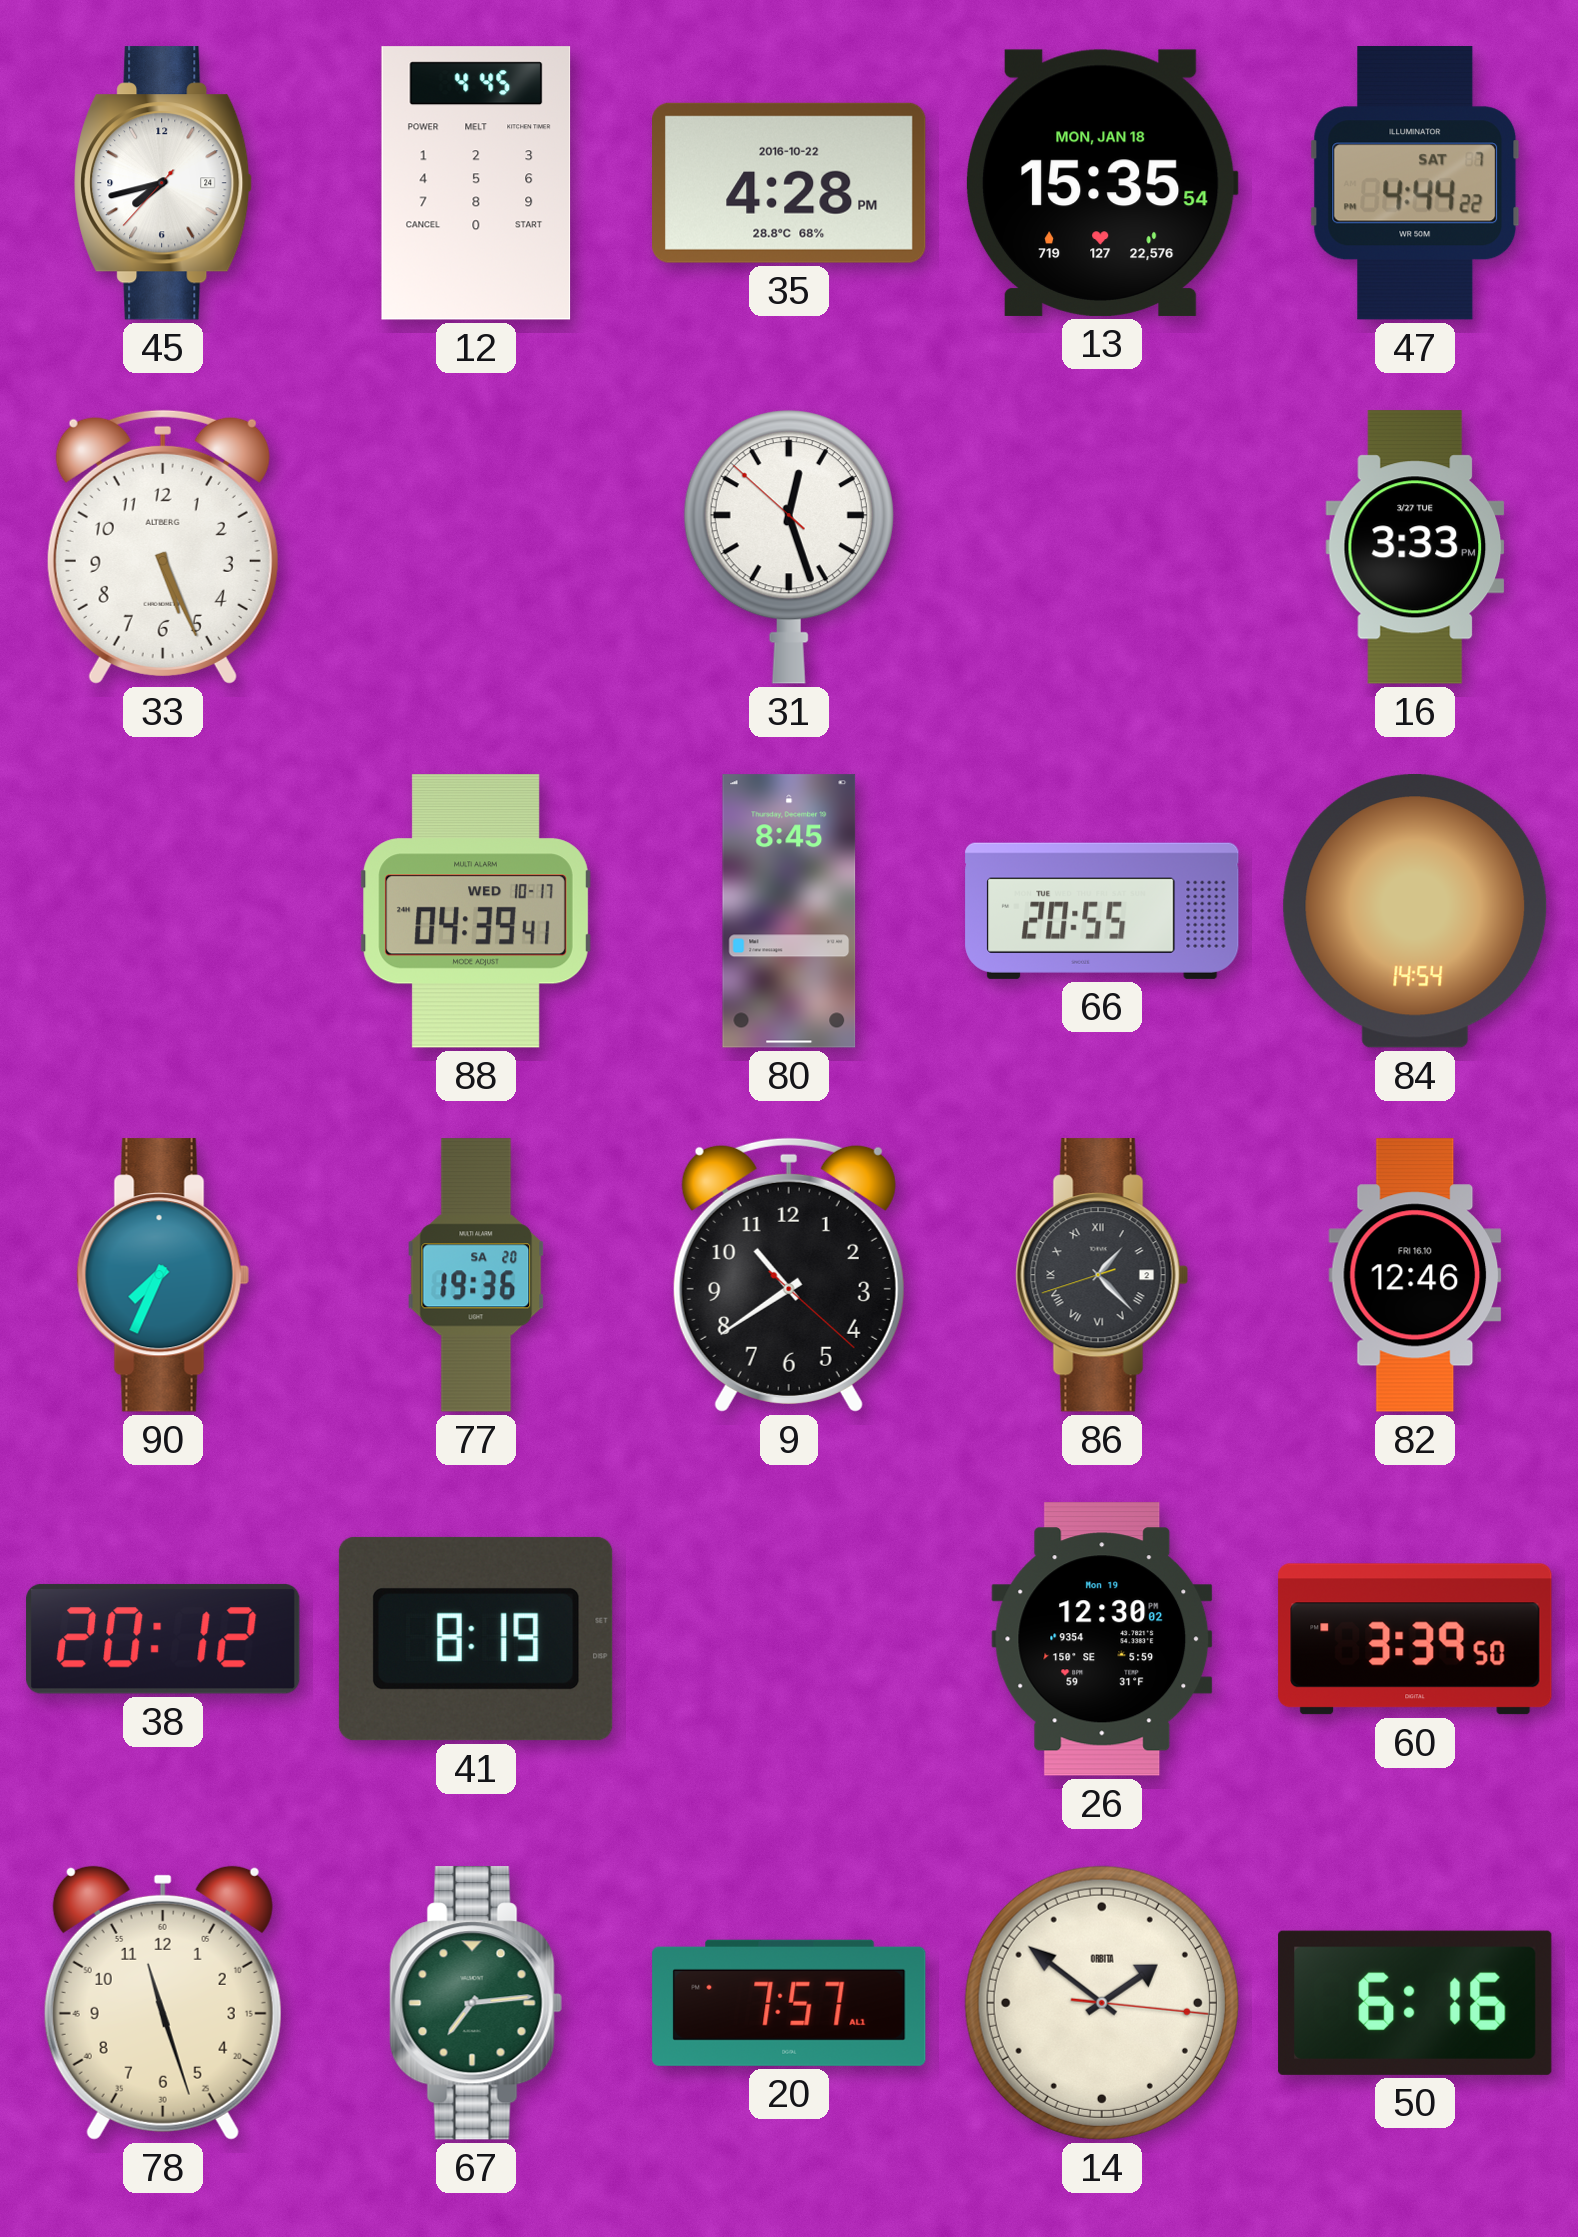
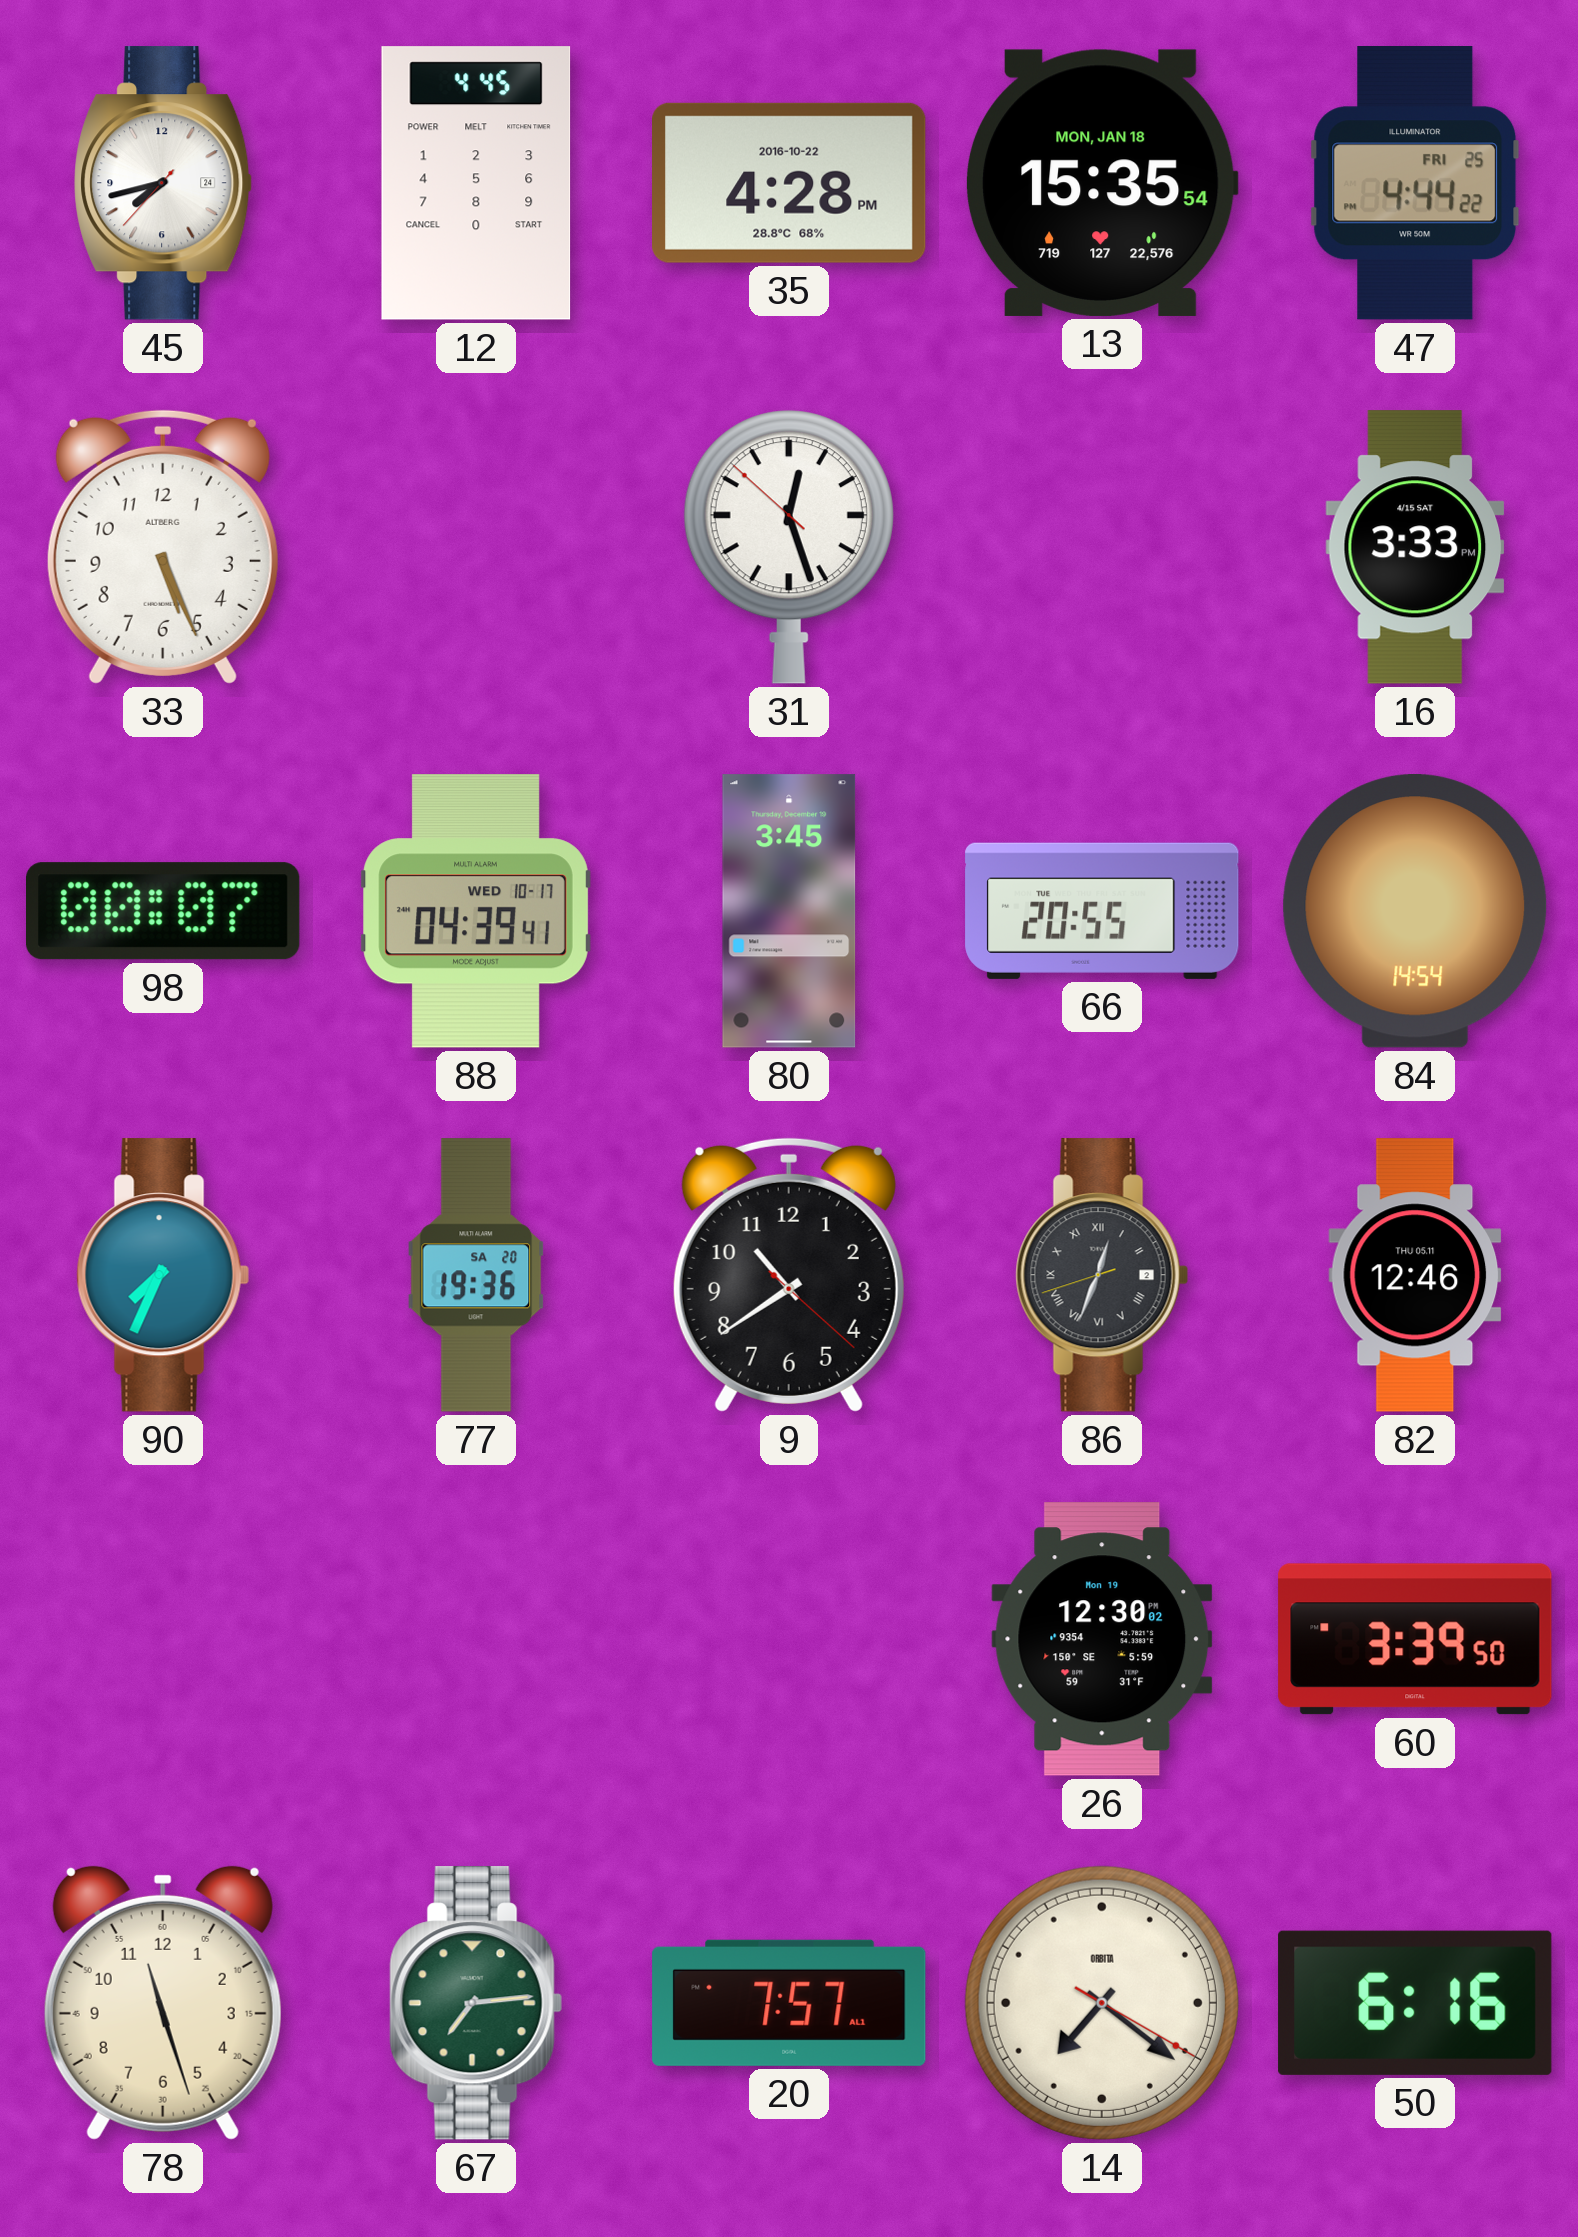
47 date: SAT 7 -> FRI 25
16 date: 3/27 TUE -> 4/15 SAT
98: none -> 00:07
80: 8:45 -> 3:45
86: 1:22 -> 12:33
82 date: FRI 16.10 -> THU 05.11
38: 20:12 -> none
41: 8:19 -> none
14: 1:51 -> 7:21
